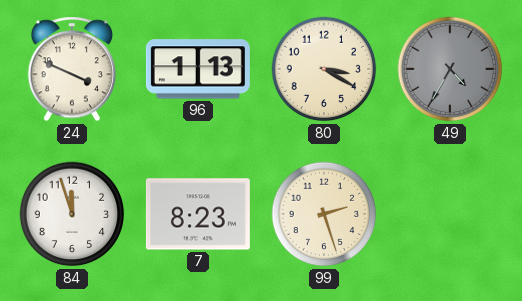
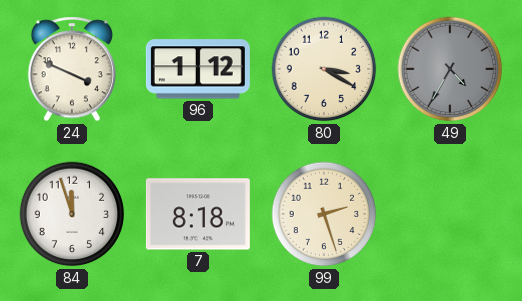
96: 1:13 -> 1:12
7: 8:23 -> 8:18
